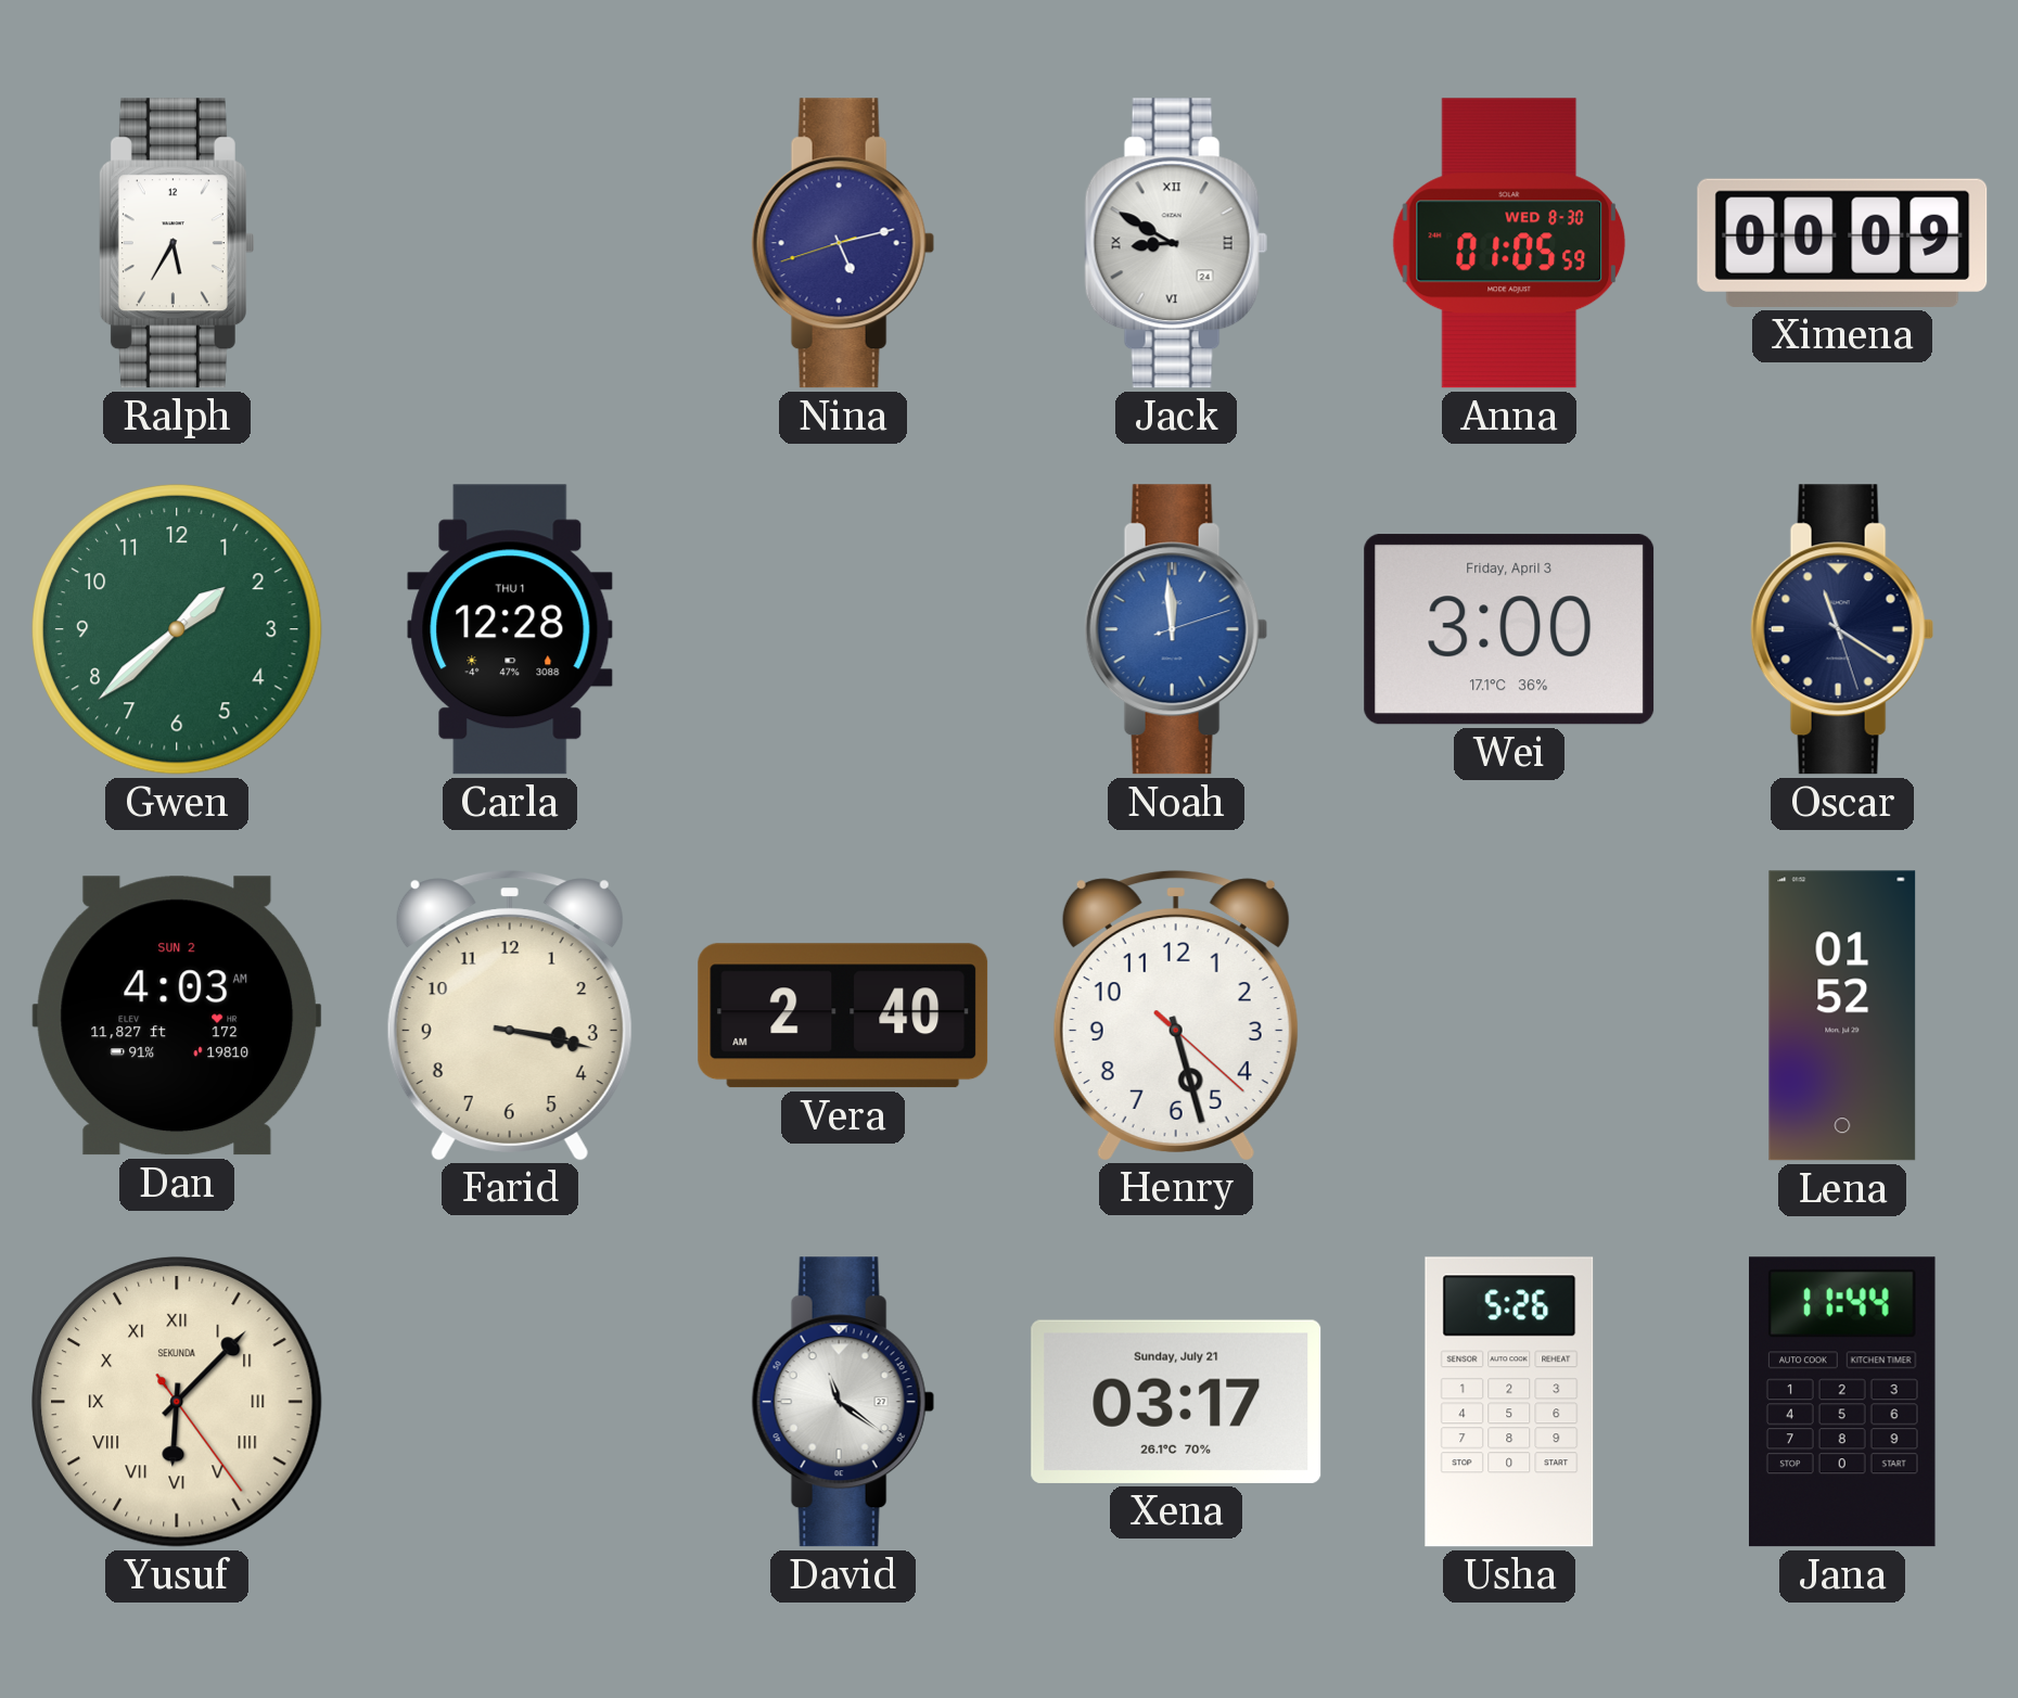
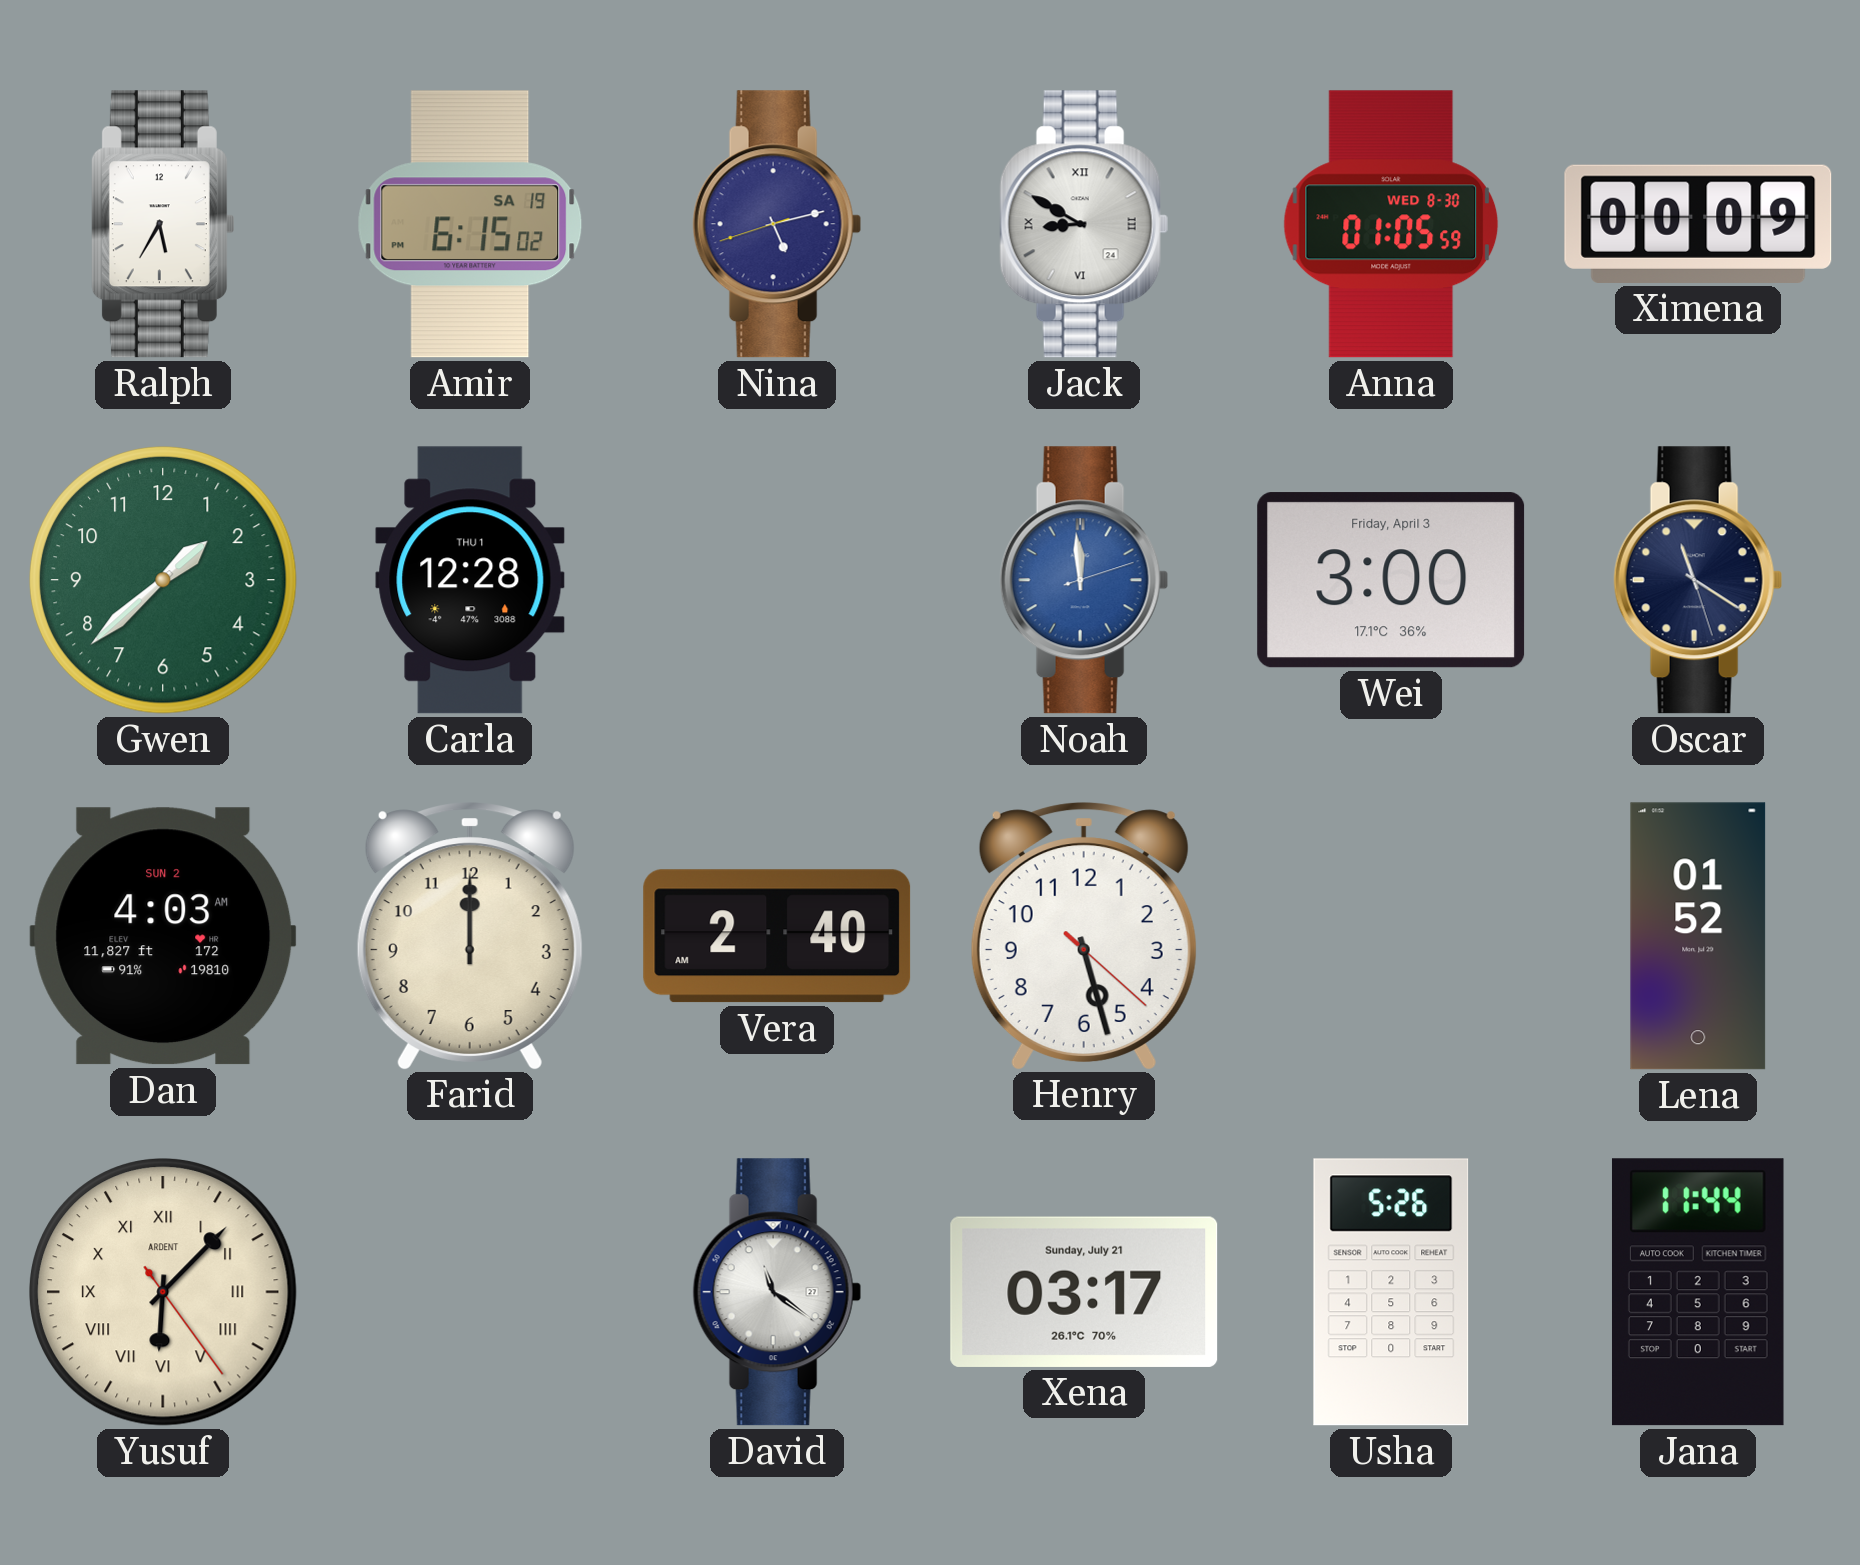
Amir: none -> 6:15
Farid: 3:17 -> 12:00
Yusuf brand: SEKUNDA -> ARDENT
